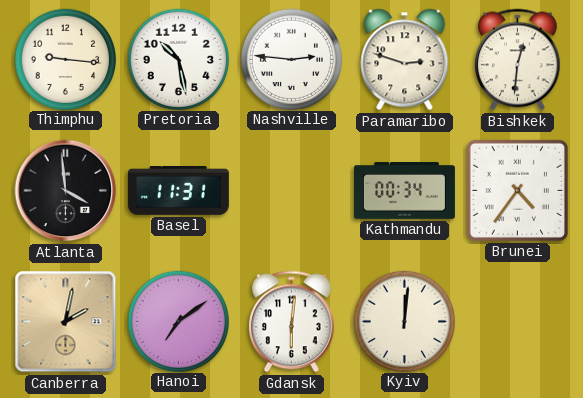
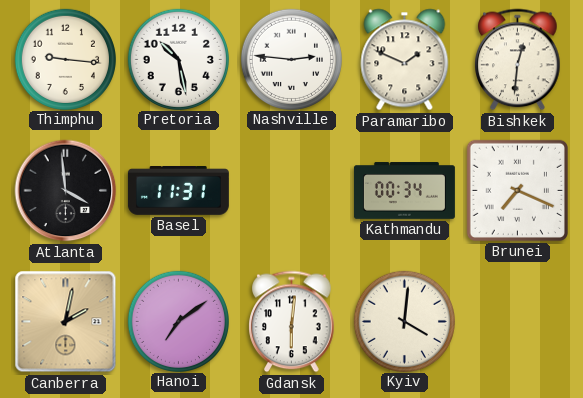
Paramaribo: 2:48 -> 1:49
Brunei: 4:36 -> 7:19
Kyiv: 12:01 -> 4:01
